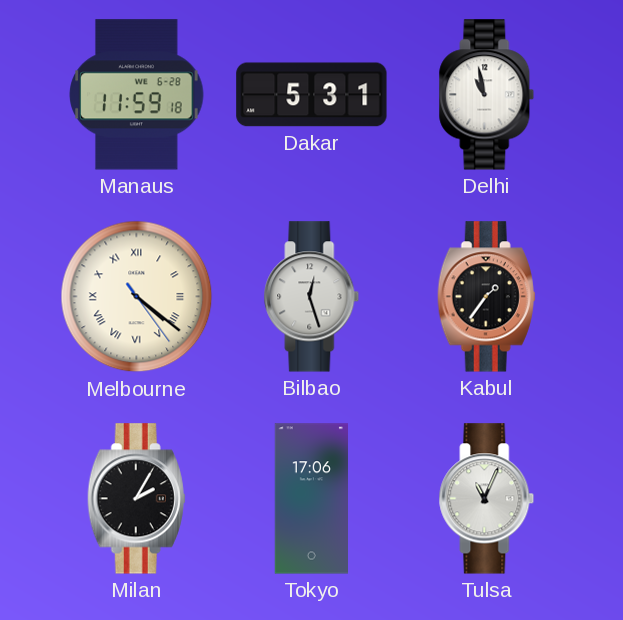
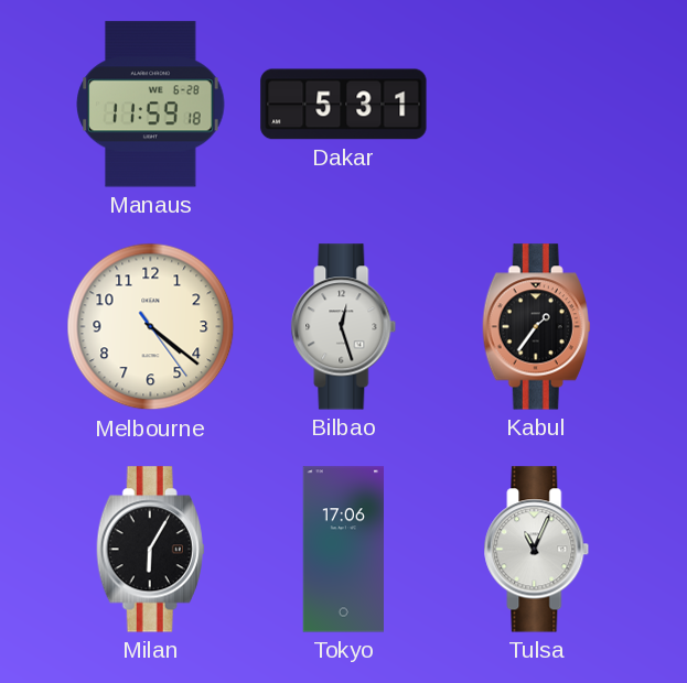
Delhi: 10:58 -> none
Melbourne numerals: Roman -> Arabic
Milan: 2:05 -> 6:05
